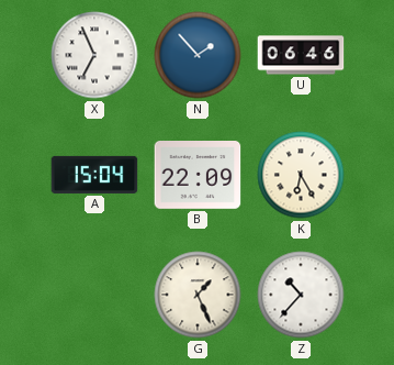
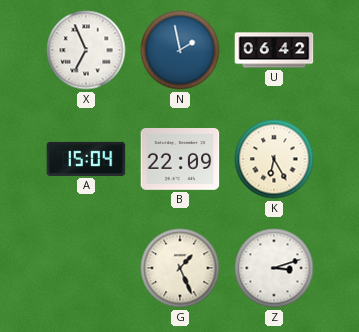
N: 1:53 -> 1:58
U: 06:46 -> 06:42
Z: 10:37 -> 3:12
